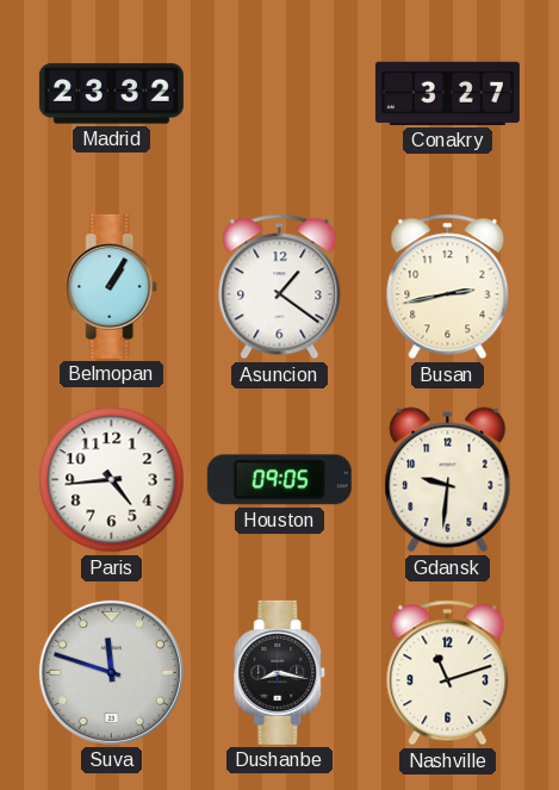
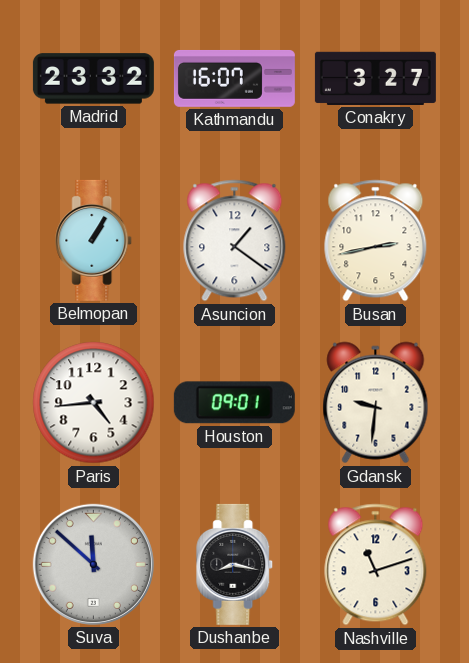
Kathmandu: none -> 16:07
Houston: 09:05 -> 09:01
Suva: 11:48 -> 11:52
